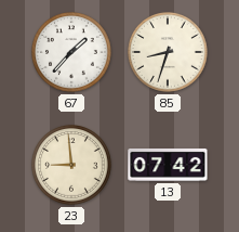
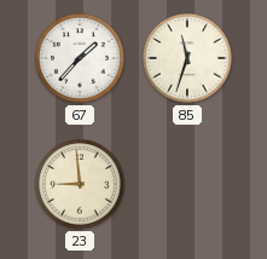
85: 8:33 -> 11:33
13: 07:42 -> none
